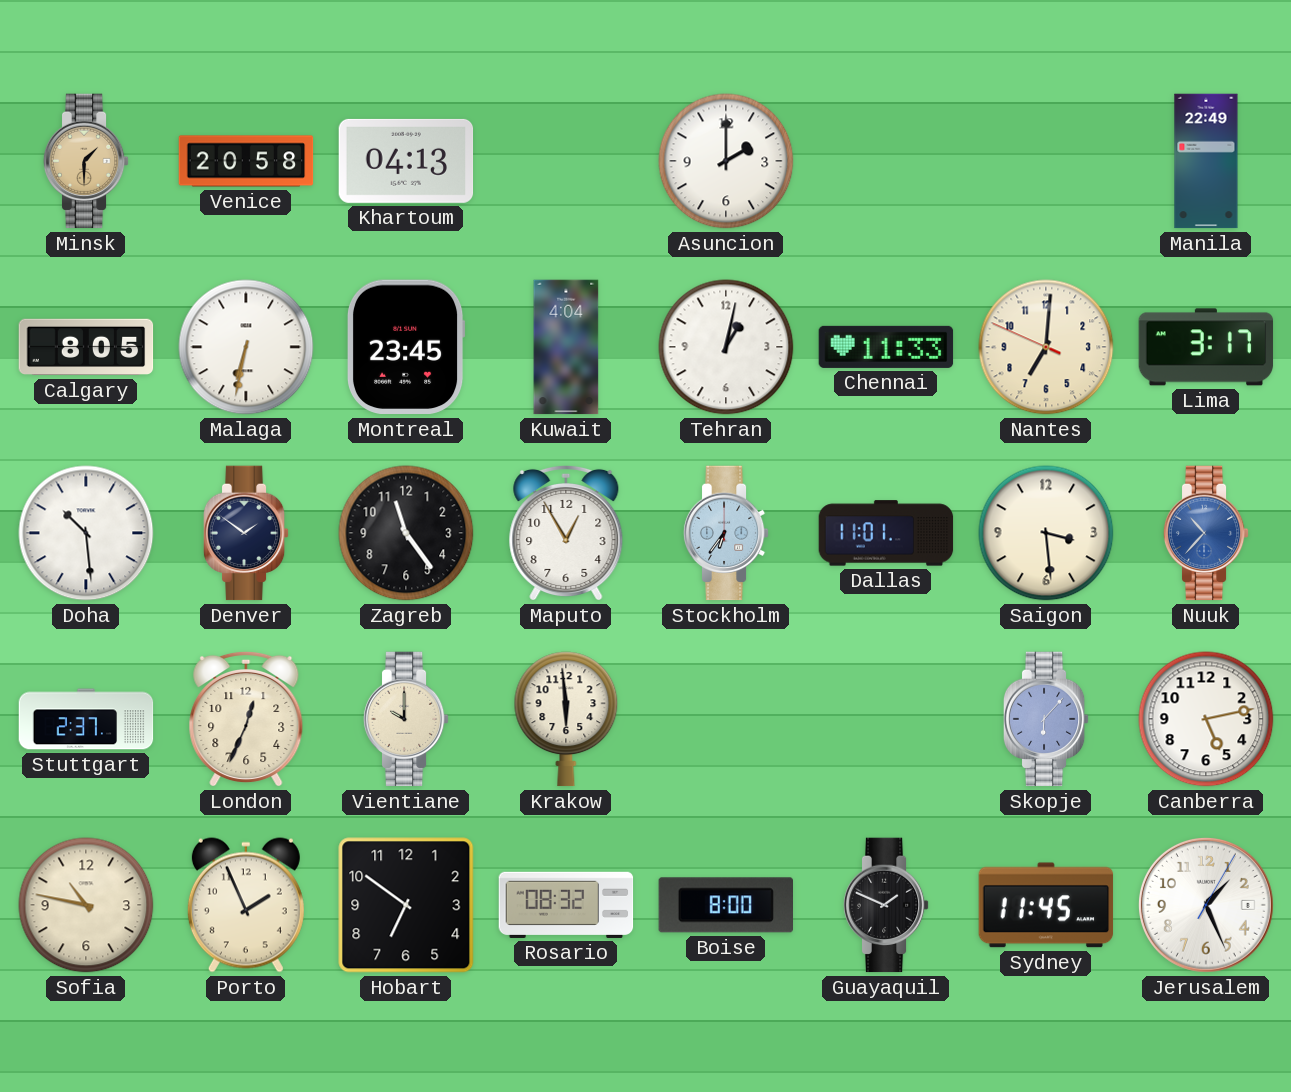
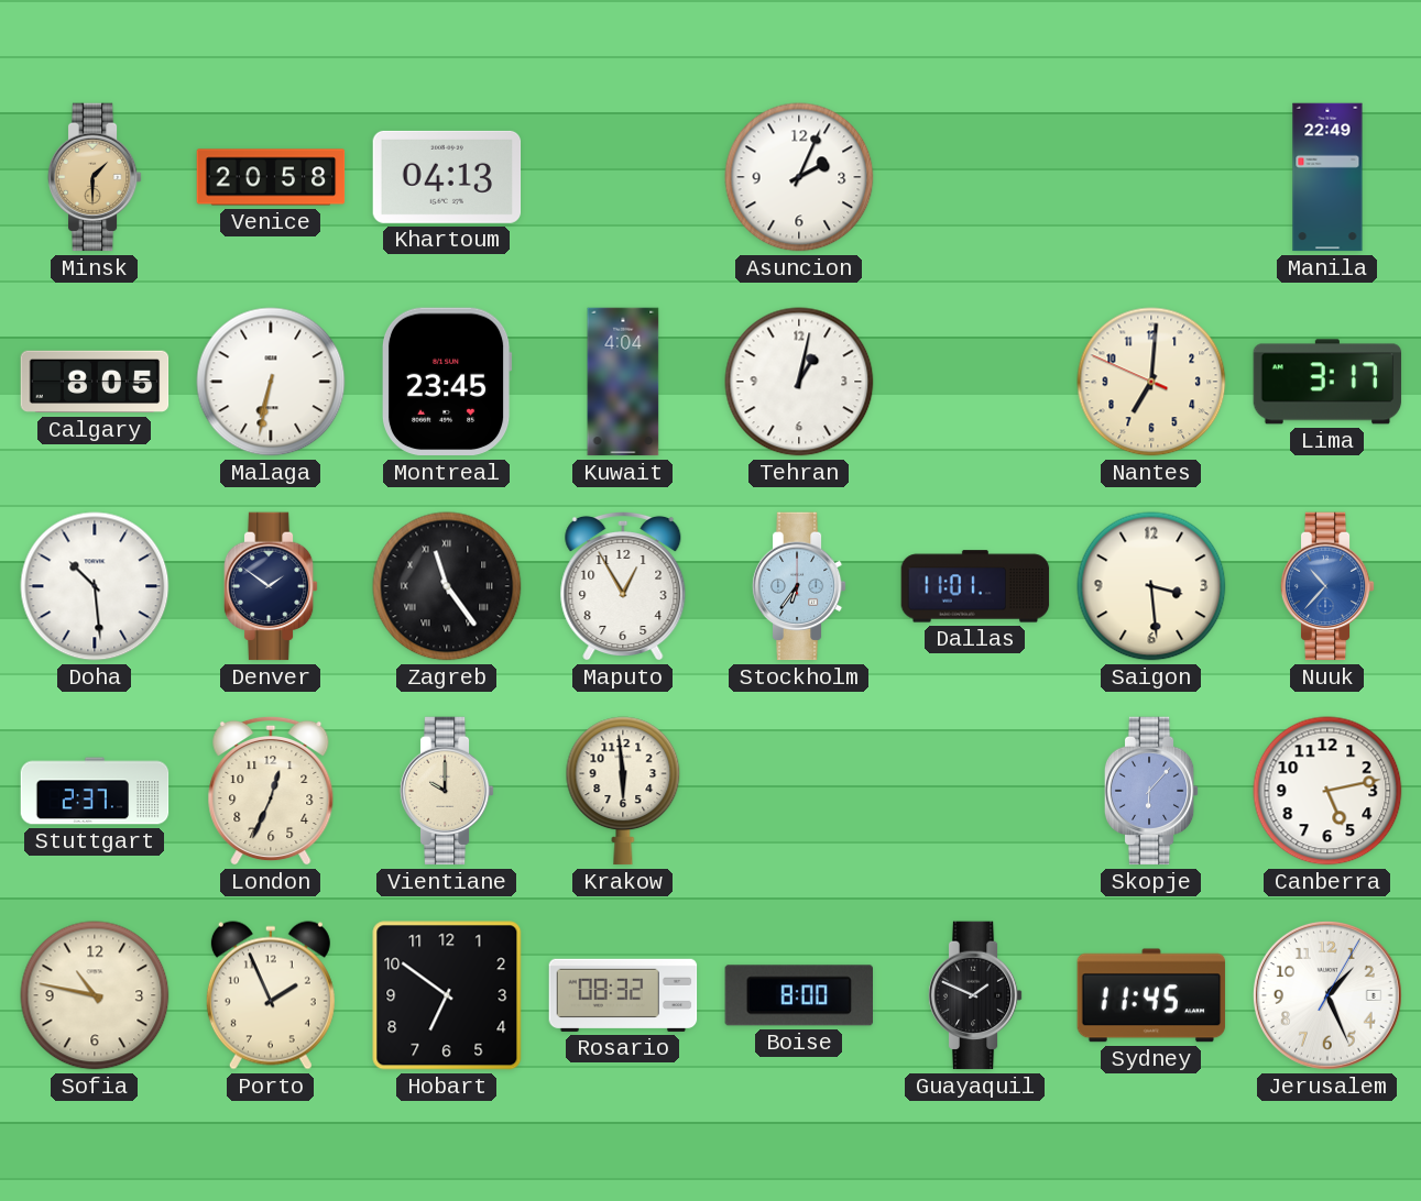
Asuncion: 2:00 -> 2:04
Chennai: 11:33 -> none
Zagreb numerals: Arabic -> Roman
